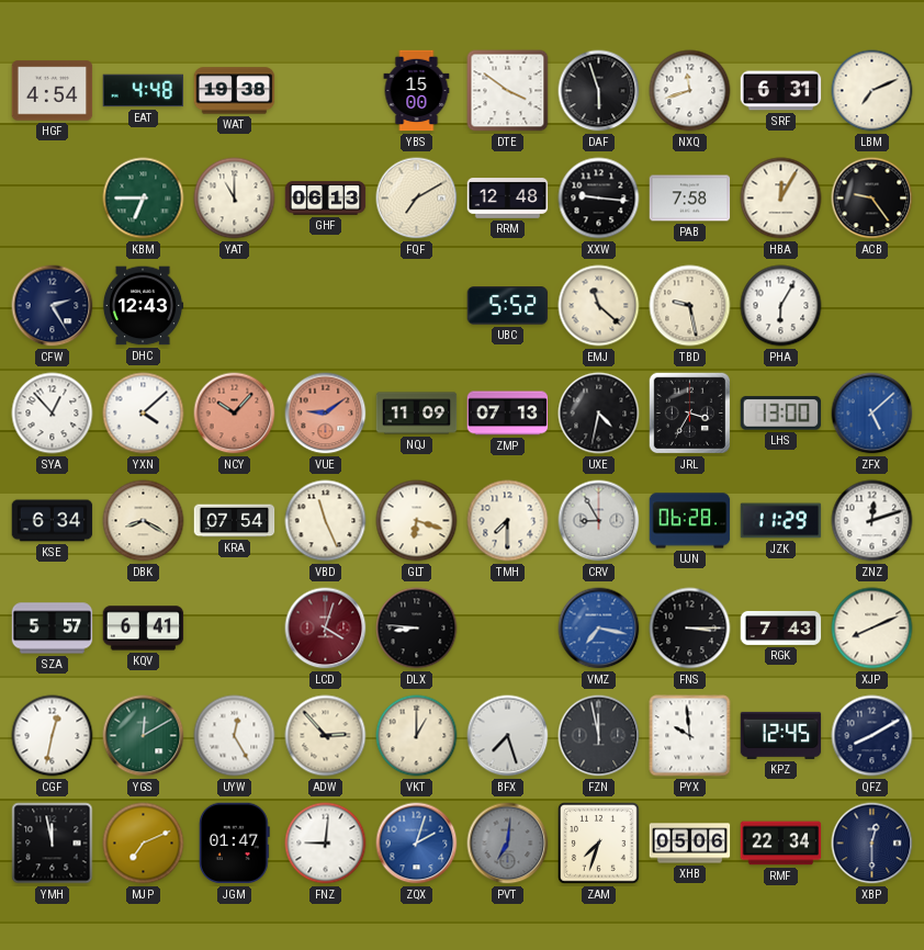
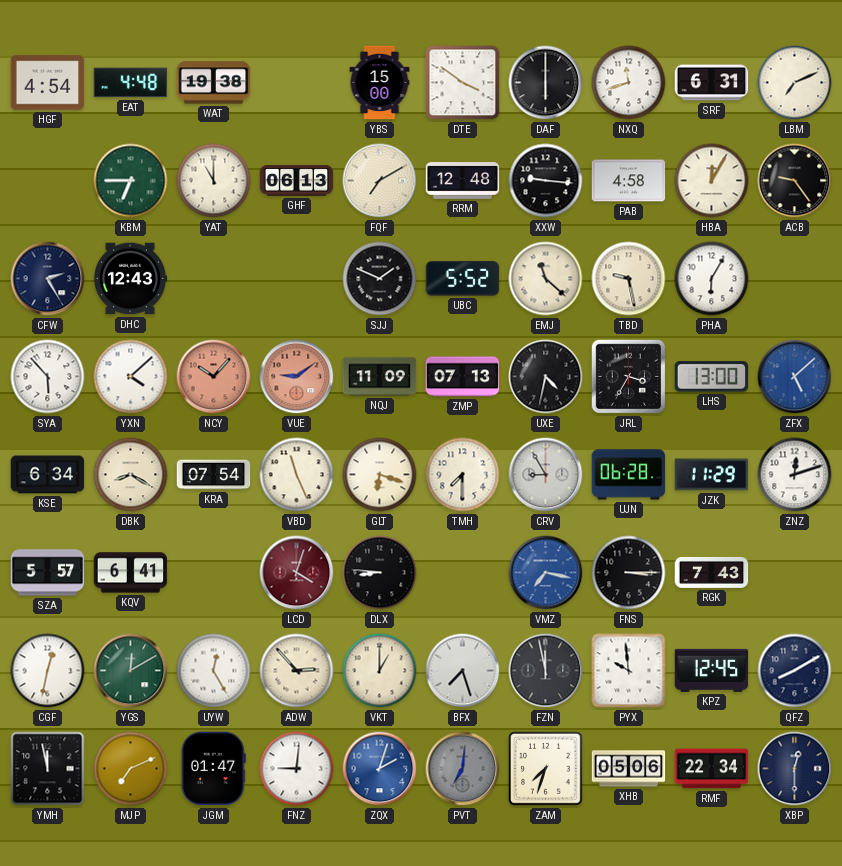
DAF: 5:57 -> 6:00
PAB: 7:58 -> 4:58
SJJ: none -> 1:49
SYA: 12:53 -> 5:53
XJP: 8:11 -> none
